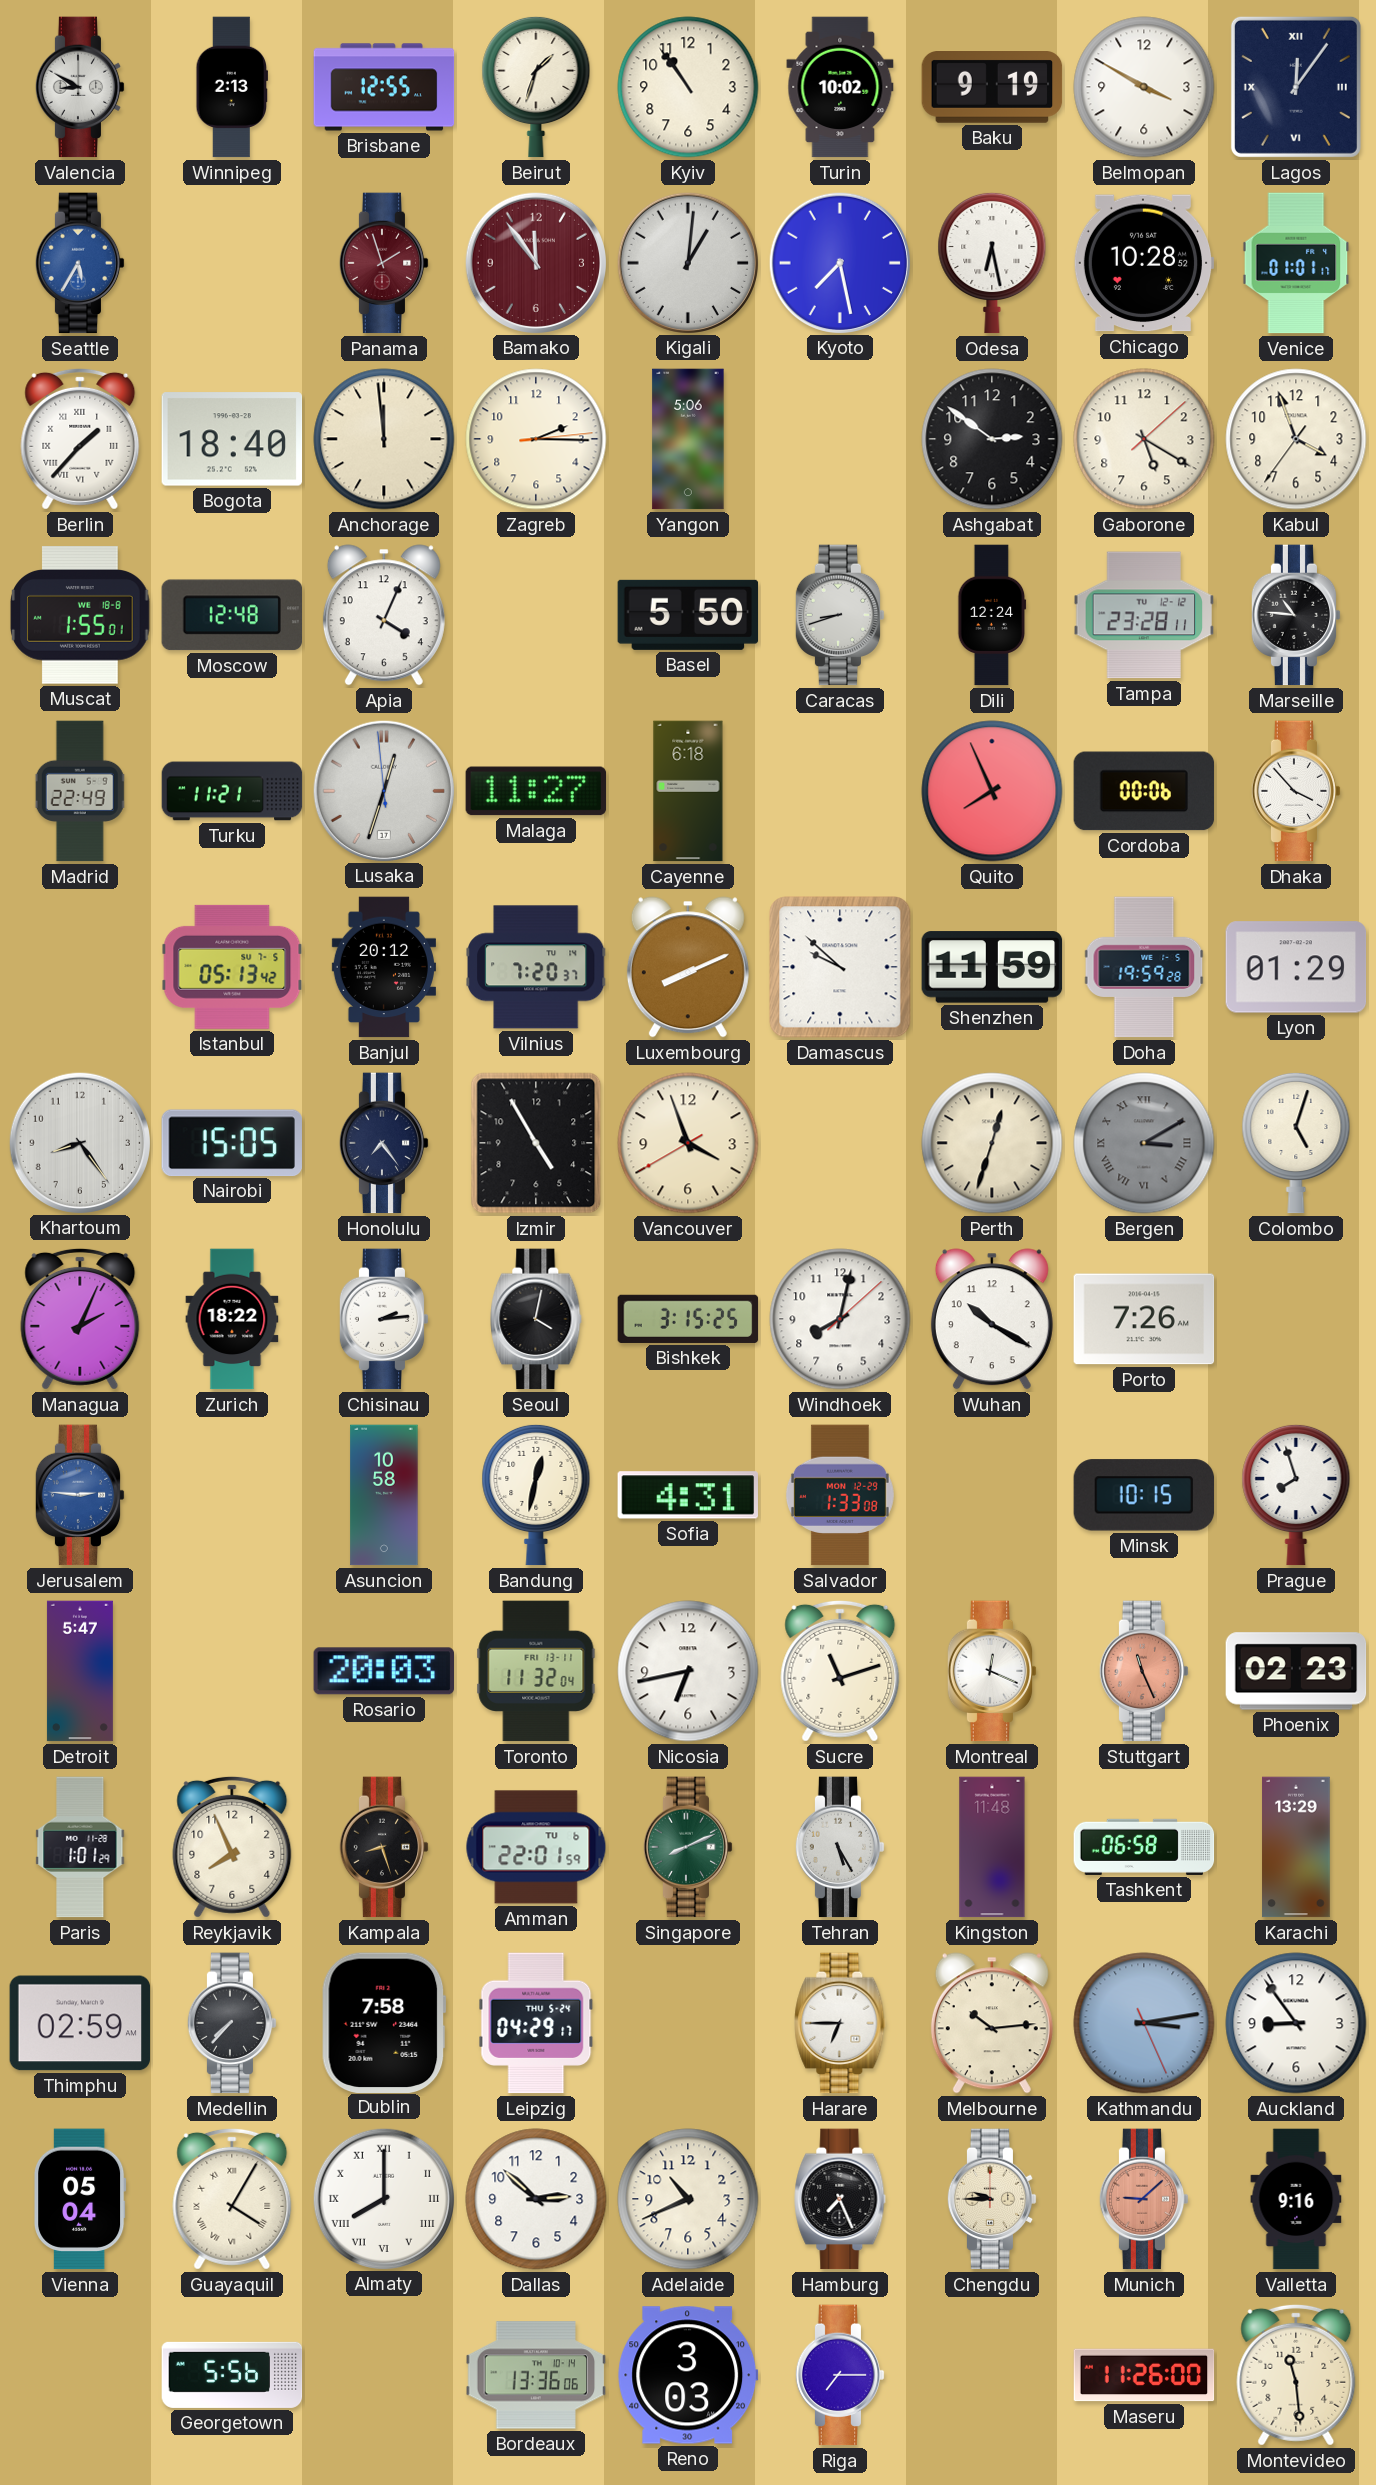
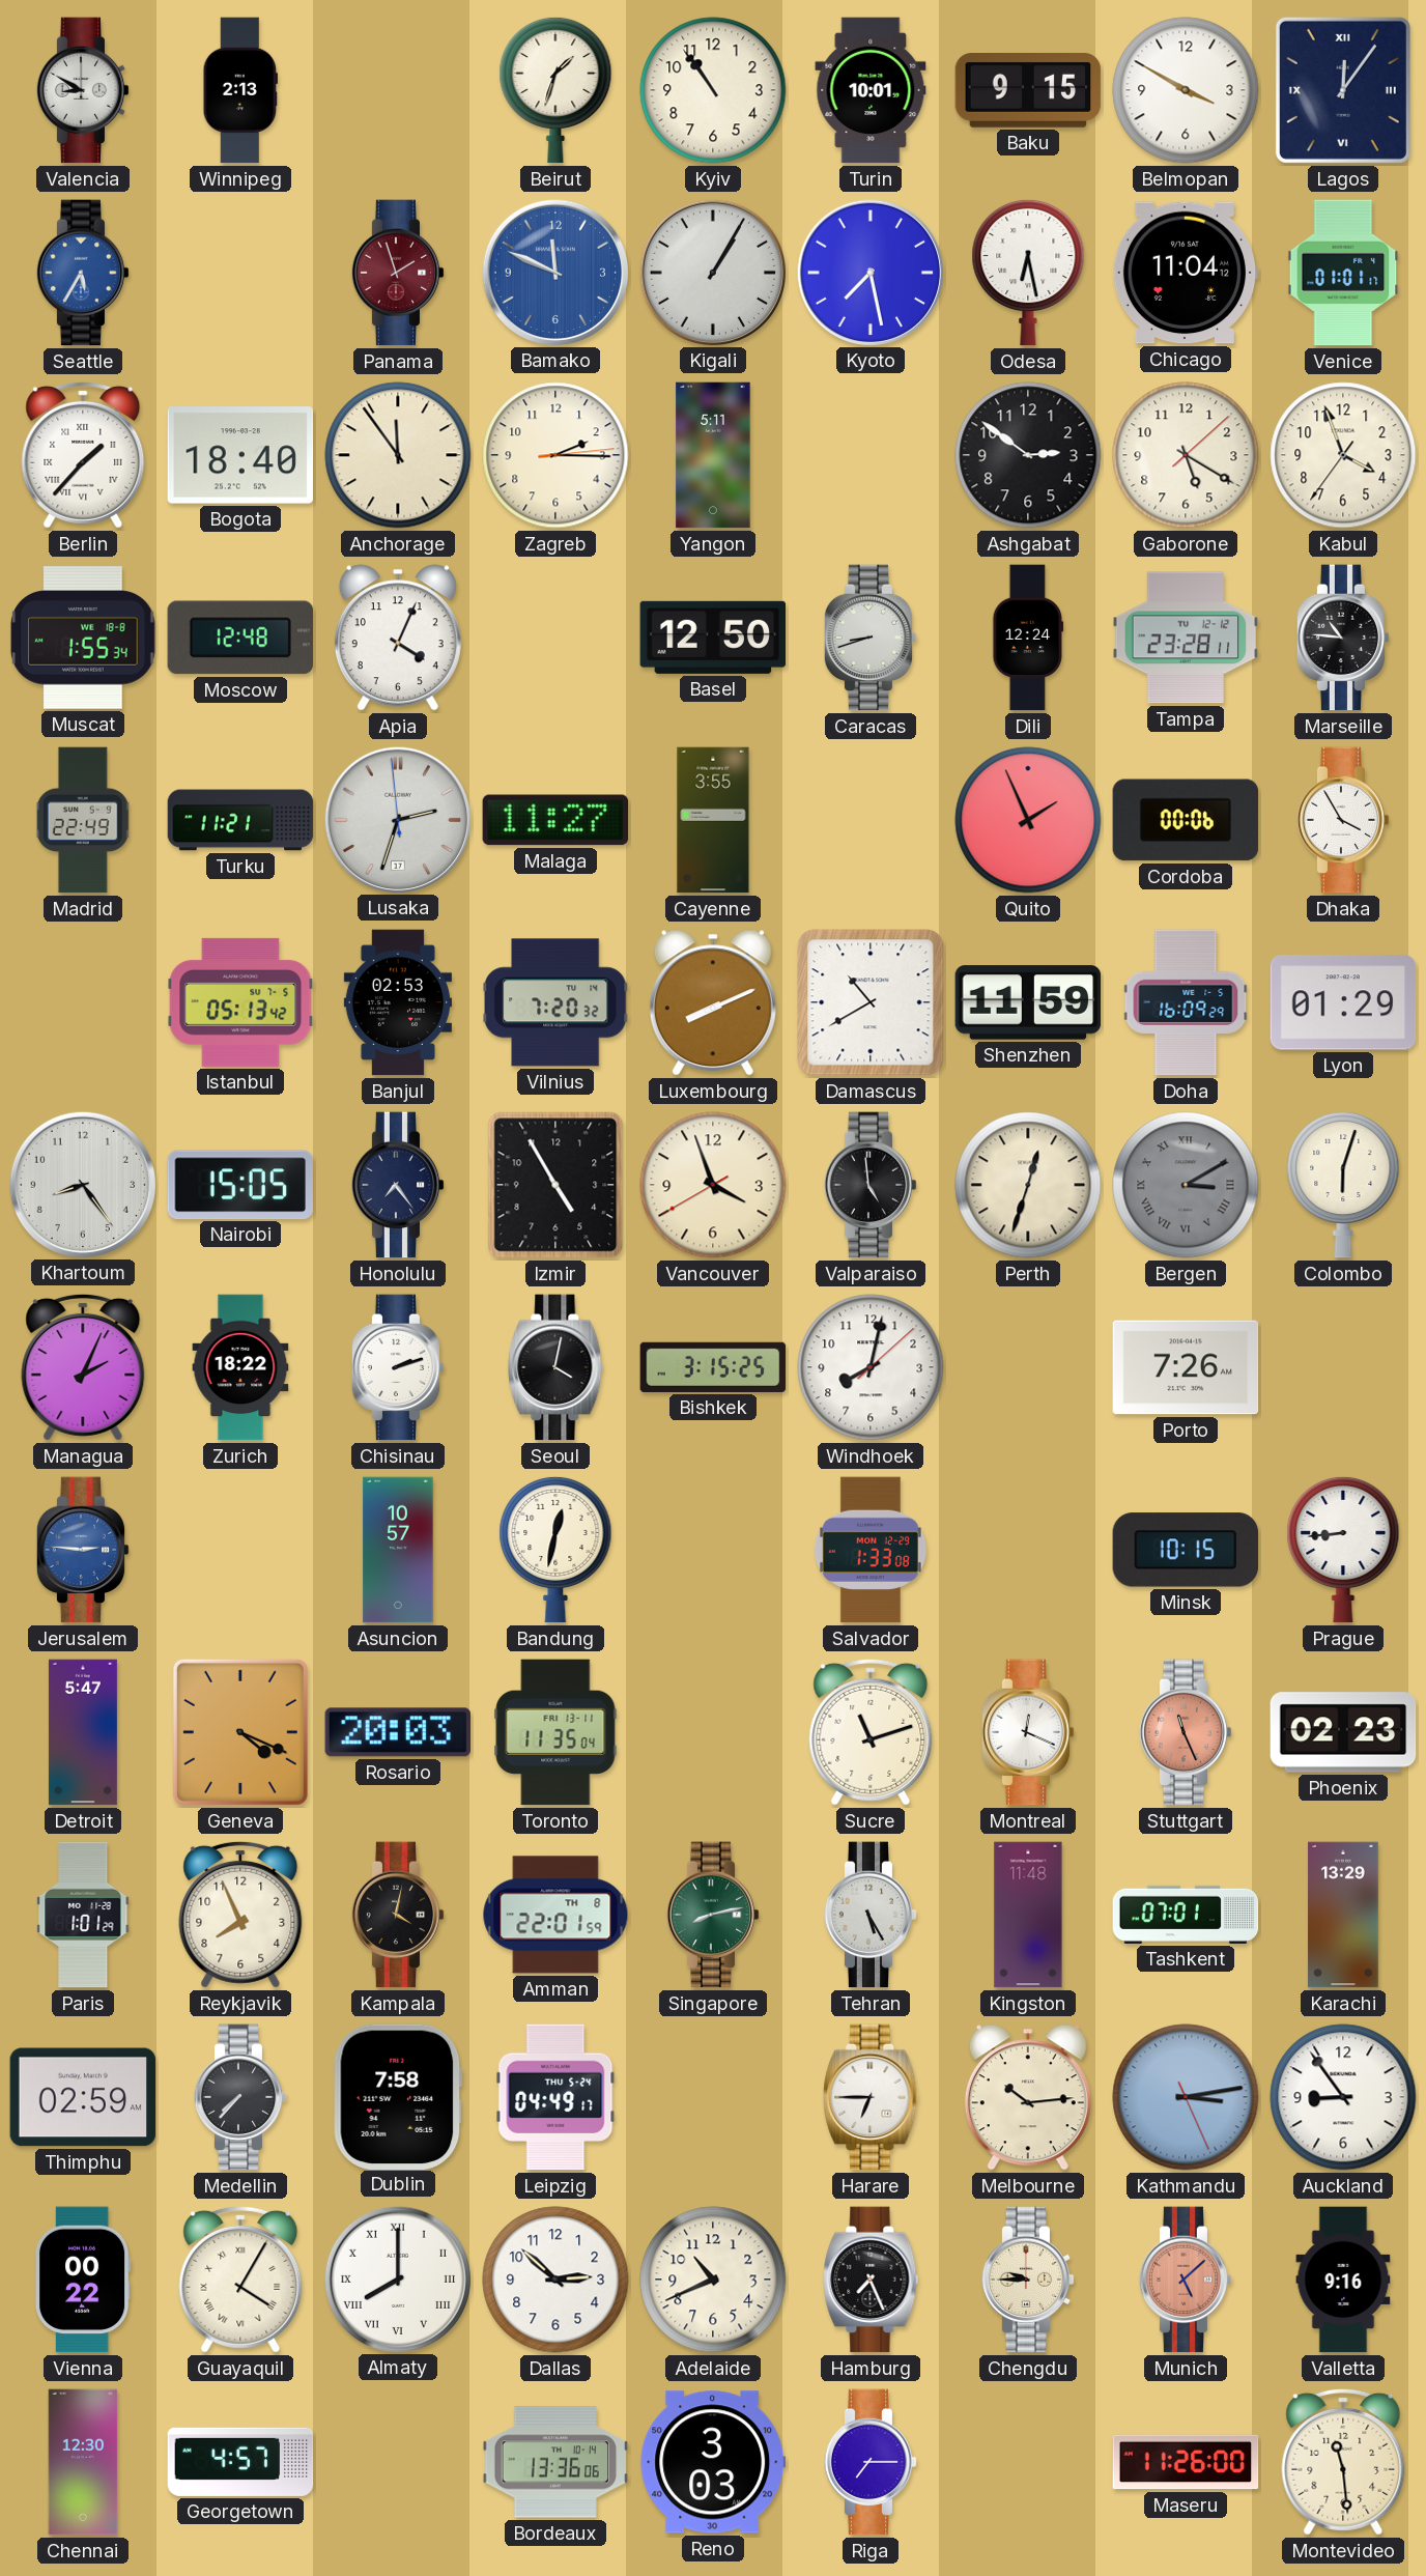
Brisbane: 12:55 -> none
Turin: 10:02 -> 10:01
Baku: 9:19 -> 9:15
Bamako: 11:54 -> 11:49
Bamako dial: burgundy -> blue
Kigali: 1:01 -> 1:05
Chicago: 10:28 -> 11:04
Anchorage: 11:59 -> 11:54
Yangon: 5:06 -> 5:11
Muscat: 1:55:01 -> 1:55:34
Basel: 5:50 -> 12:50
Lusaka: 12:32 -> 2:32
Cayenne: 6:18 -> 3:55
Quito: 7:56 -> 1:56
Dhaka: 3:53 -> 3:55
Banjul: 20:12 -> 02:53
Vilnius: 7:20:37 -> 7:20:32
Damascus: 9:52 -> 10:40
Doha: 19:59 -> 16:09
Valparaiso: none -> 4:59
Colombo: 5:03 -> 6:03
Chisinau: 2:14 -> 2:12
Wuhan: 10:20 -> none
Asuncion: 10:58 -> 10:57
Sofia: 4:31 -> none
Prague: 7:57 -> 8:44
Geneva: none -> 4:19
Toronto: 11:32 -> 11:35
Nicosia: 6:43 -> none
Kampala: 8:27 -> 4:02
Amman date: TU 6 -> TH 8
Singapore: 8:11 -> 8:13
Tashkent: 06:58 -> 07:01
Leipzig: 04:29 -> 04:49
Vienna: 05:04 -> 00:22
Munich: 9:08 -> 5:08
Chennai: none -> 12:30
Georgetown: 5:56 -> 4:57
